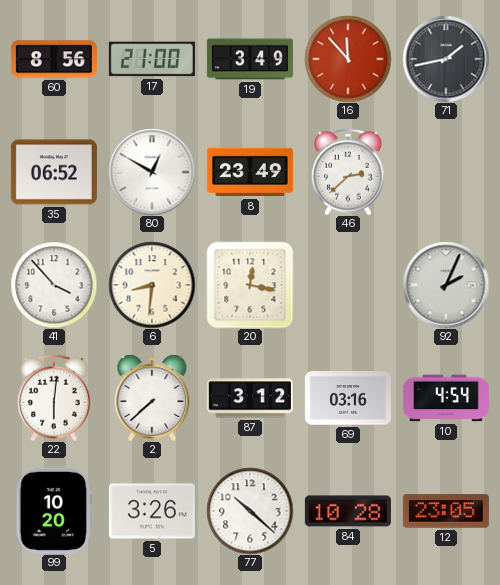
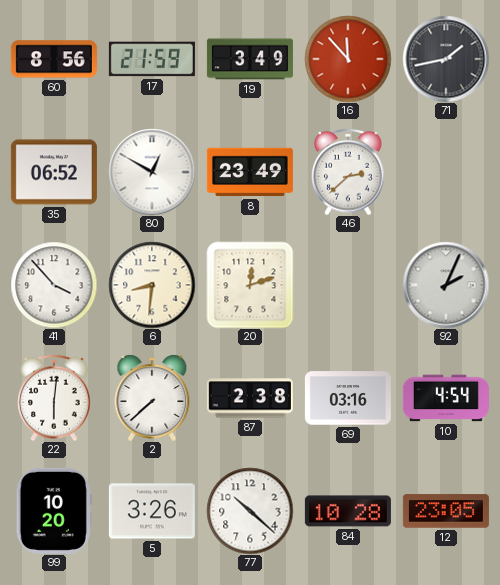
17: 21:00 -> 21:59
20: 12:17 -> 12:12
87: 3:12 -> 2:38
